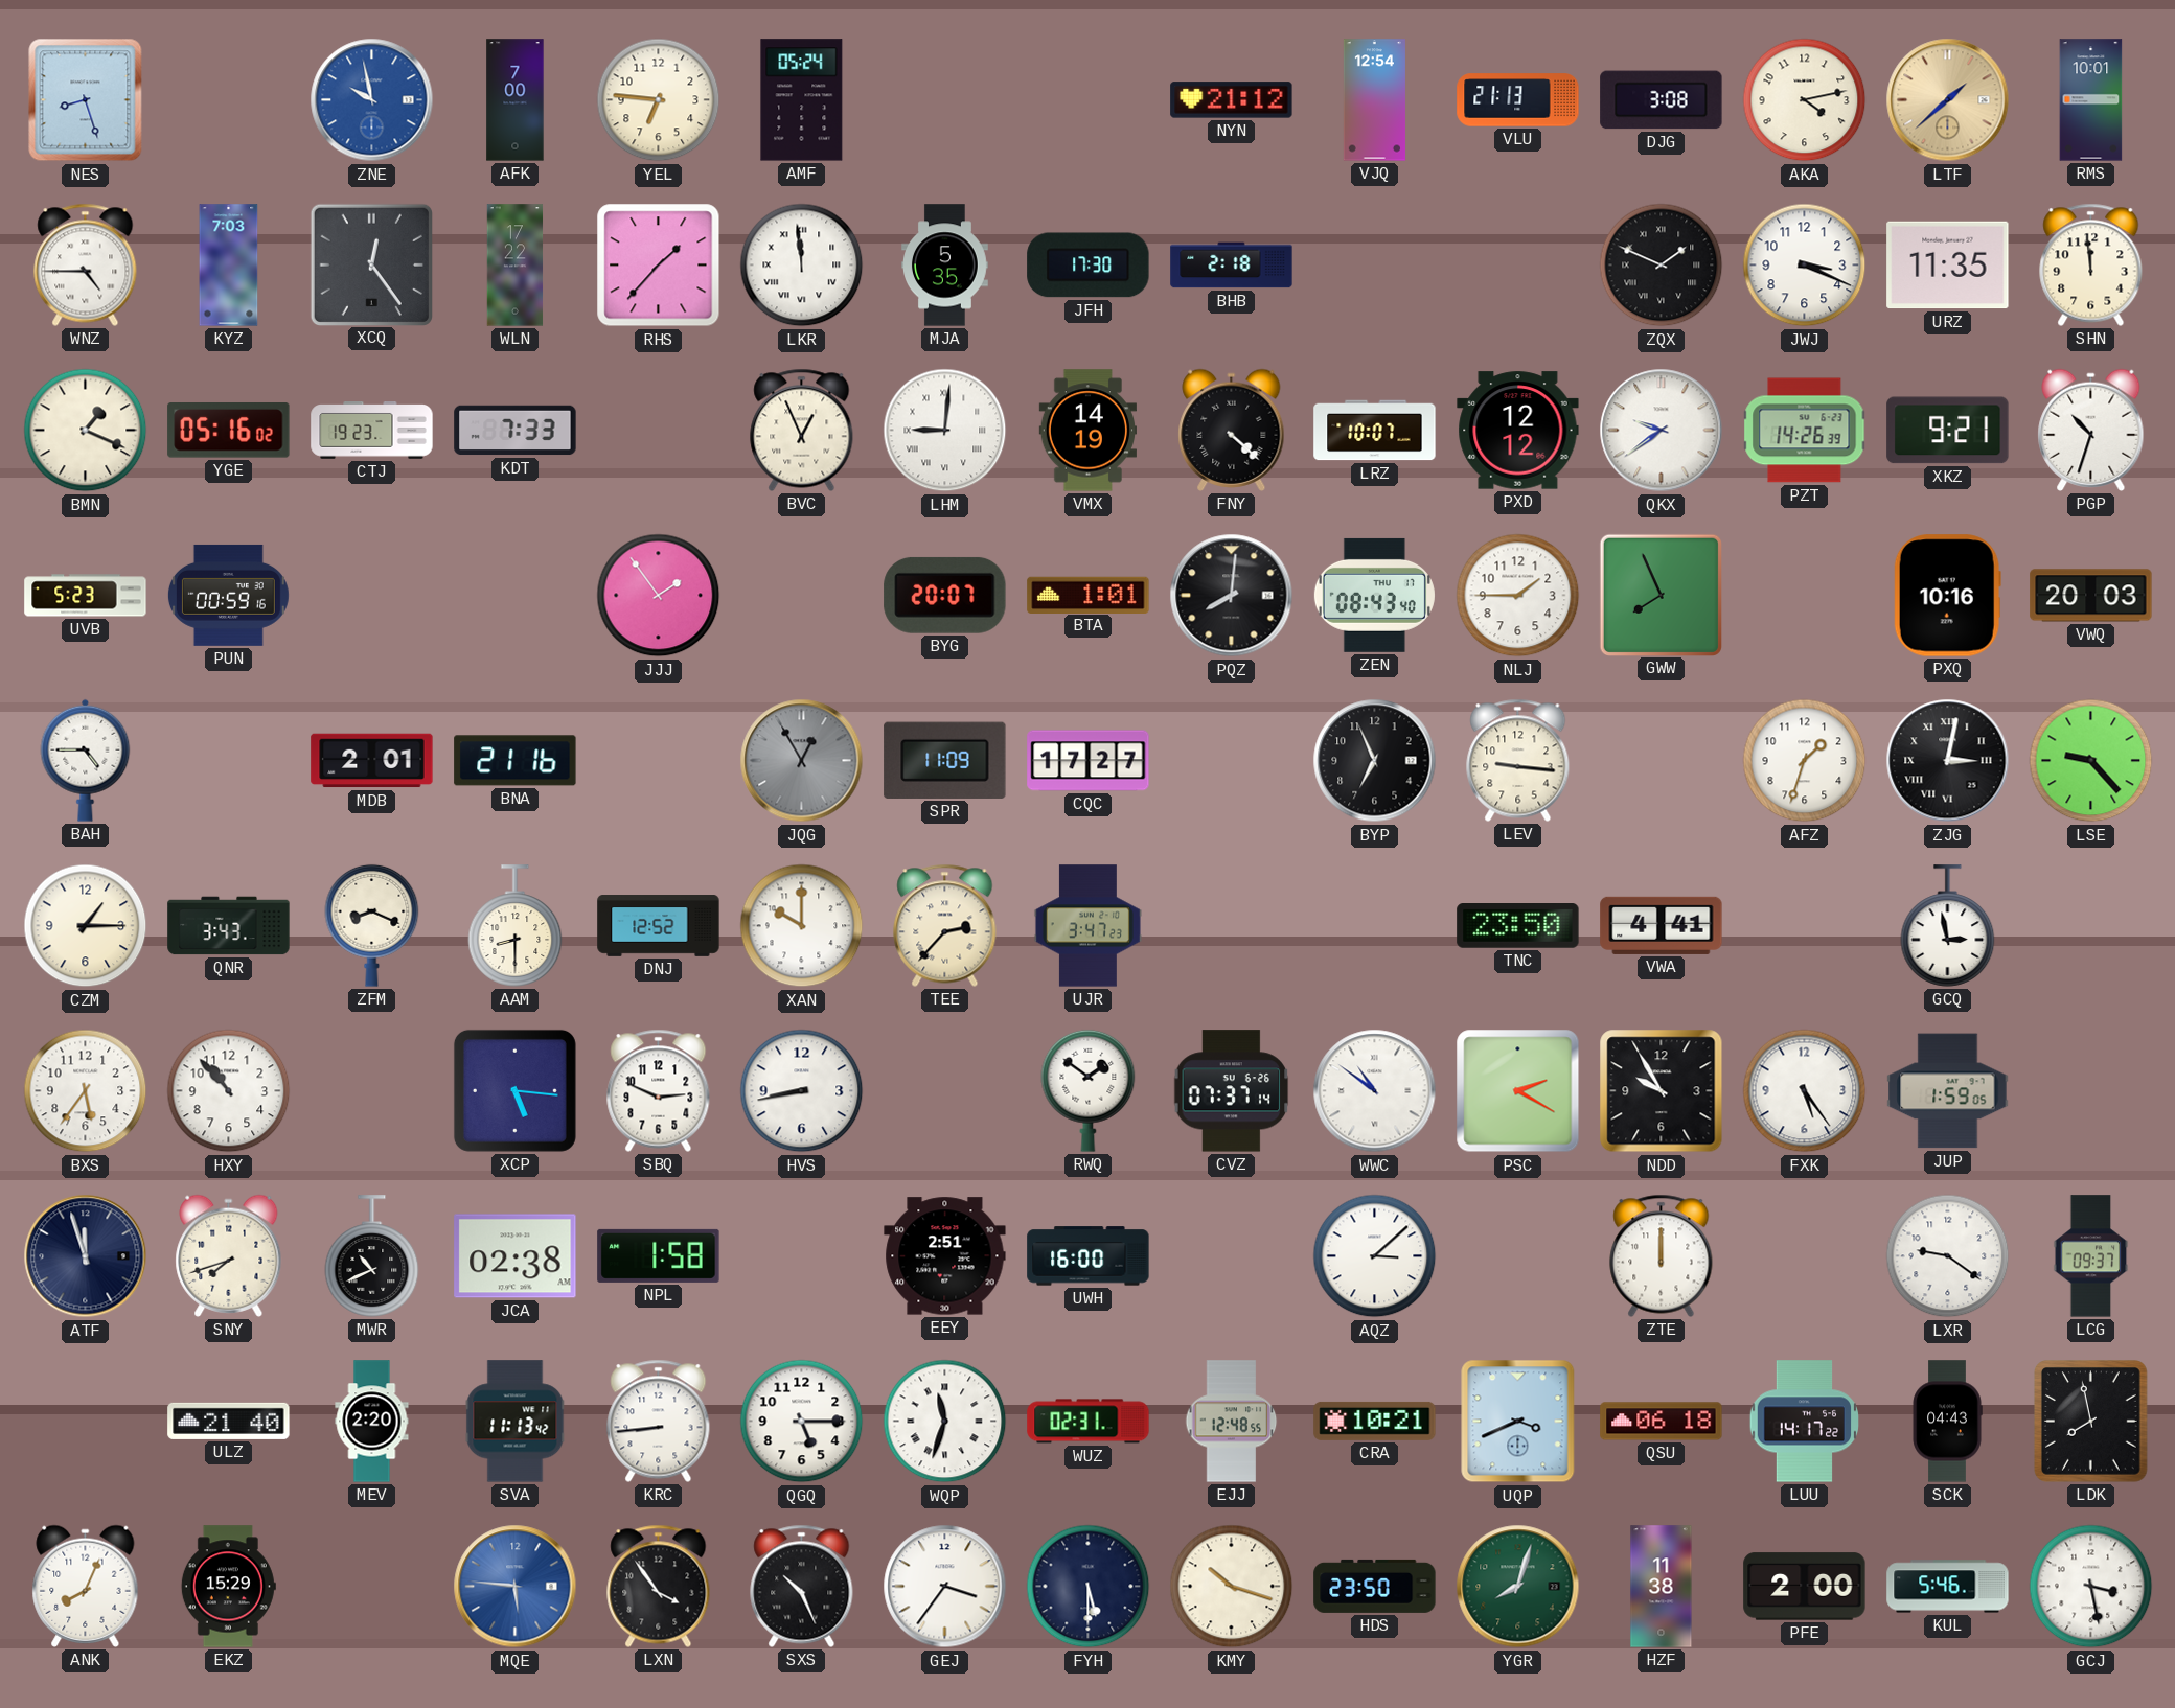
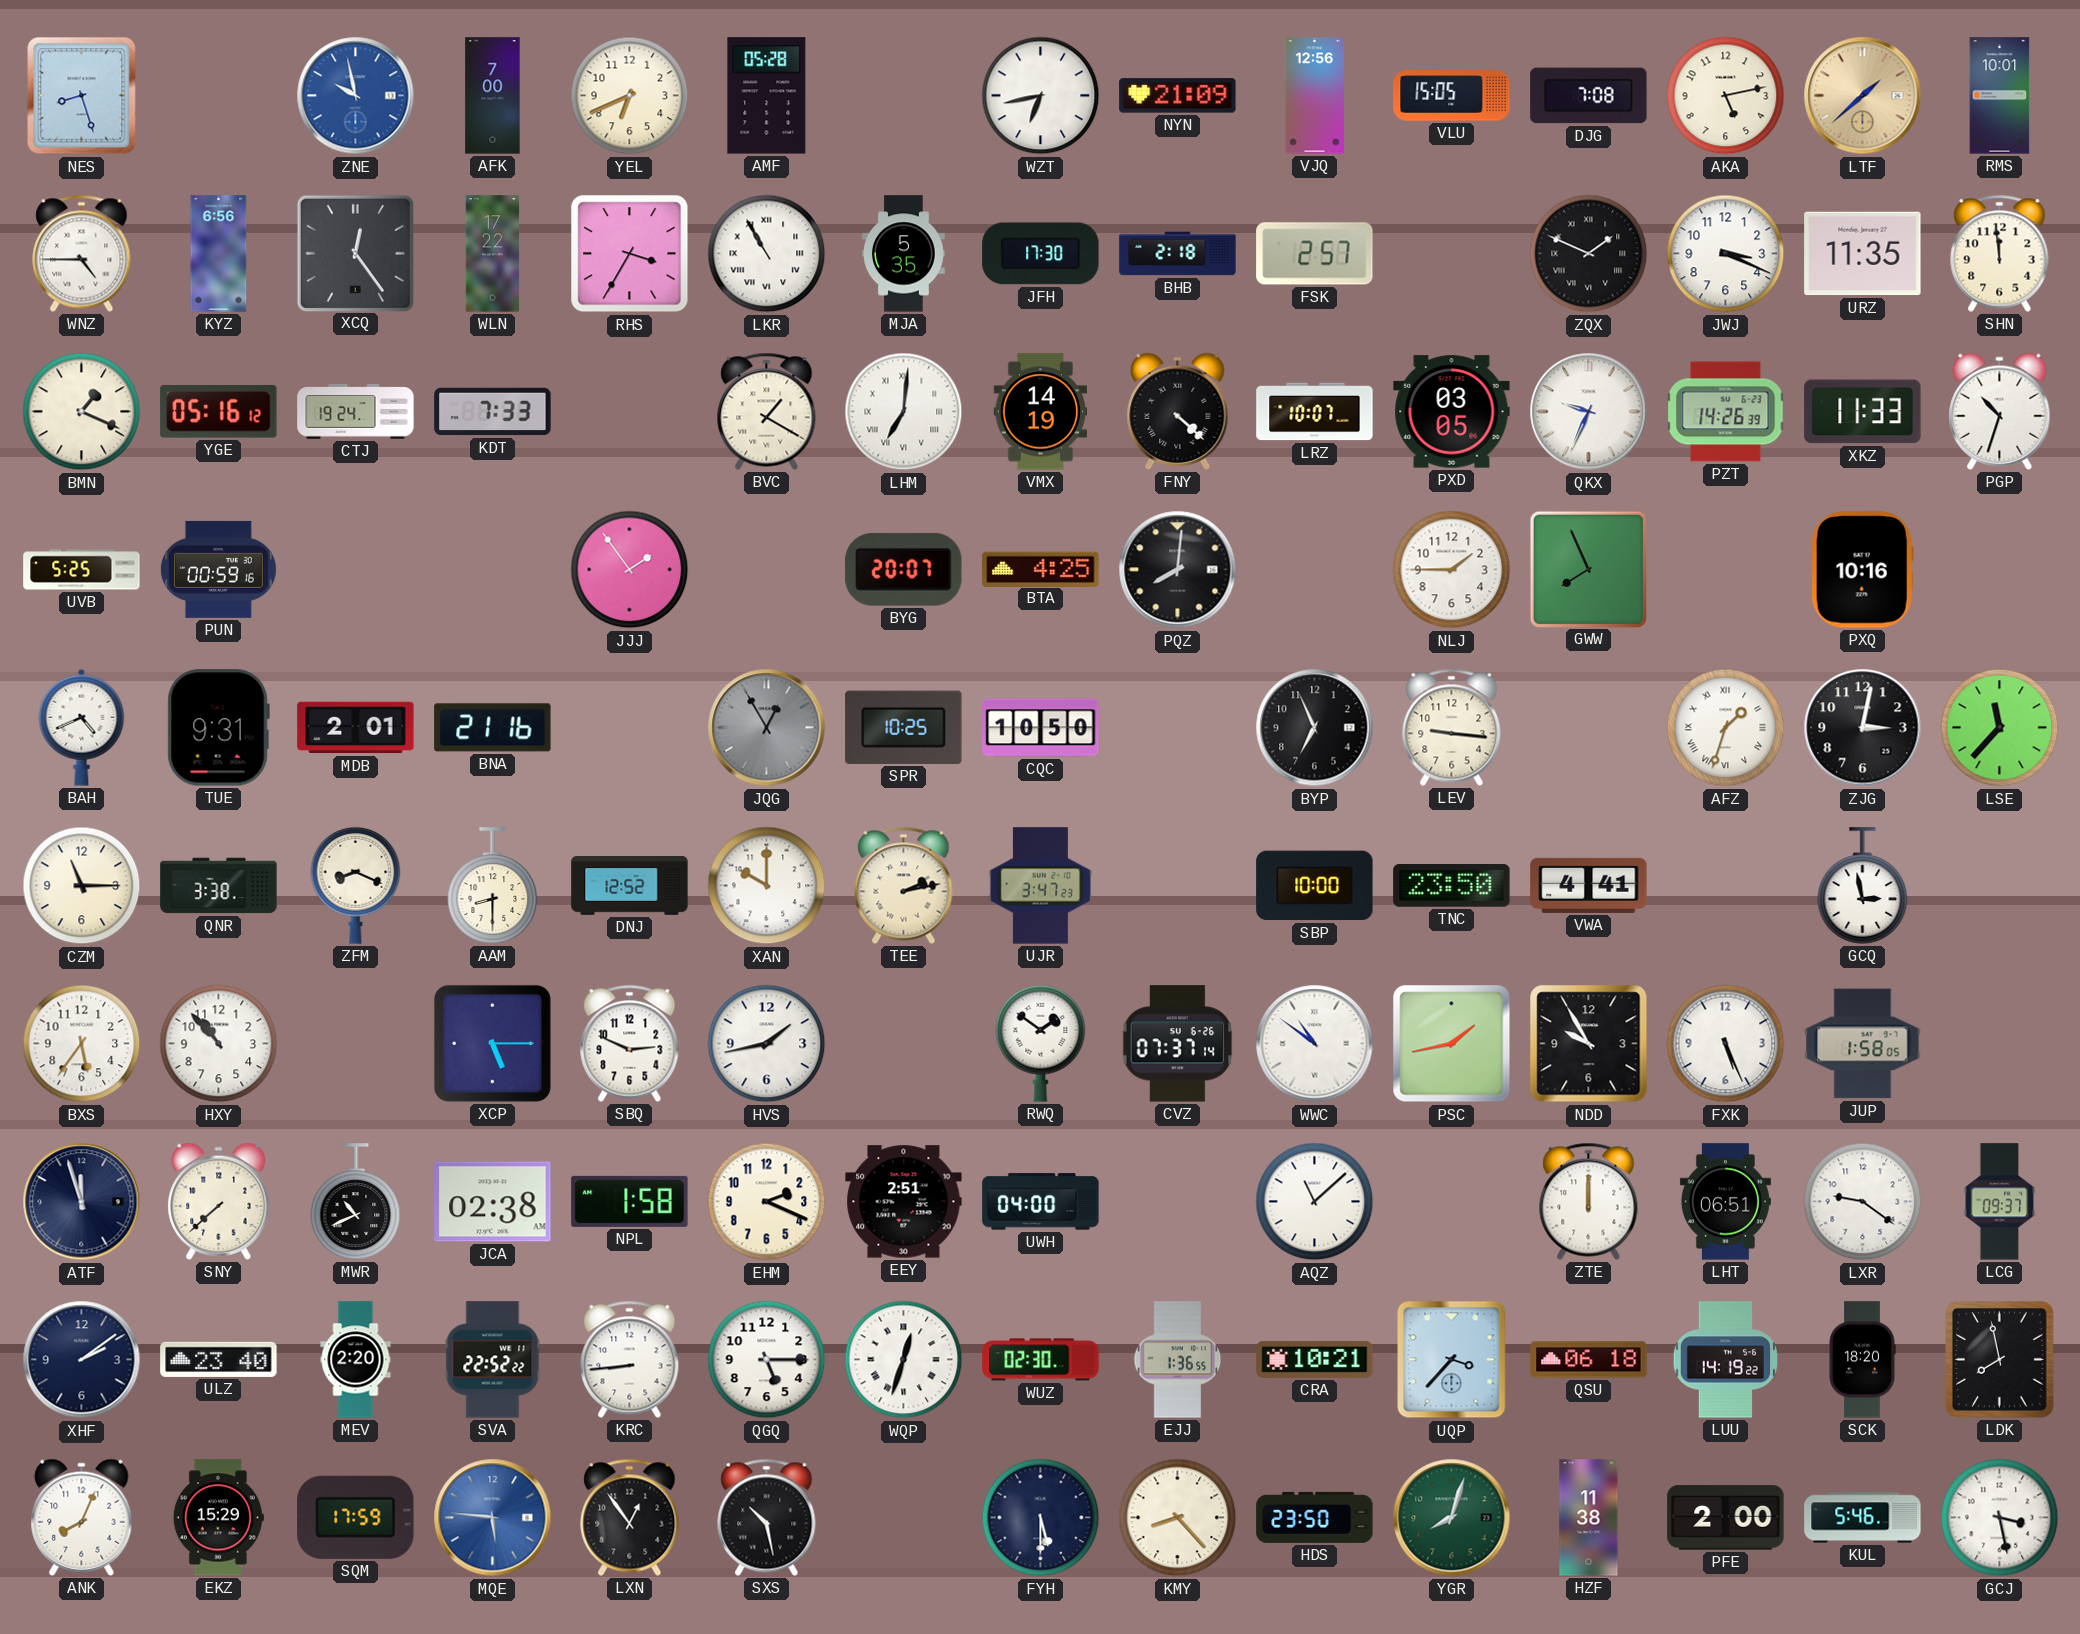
YEL: 6:46 -> 6:41
AMF: 05:24 -> 05:28
WZT: none -> 6:43
NYN: 21:12 -> 21:09
VJQ: 12:54 -> 12:56
VLU: 21:13 -> 15:05
DJG: 3:08 -> 7:08
AKA: 4:13 -> 5:13
KYZ: 7:03 -> 6:56
RHS: 1:37 -> 3:35
LKR: 11:59 -> 10:55
FSK: none -> 2:57
YGE: 05:16:02 -> 05:16:12
CTJ: 19:23 -> 19:24
BVC: 12:56 -> 1:20
LHM: 9:01 -> 7:01
PXD: 12:12 -> 03:05
QKX: 9:39 -> 9:34
XKZ: 9:21 -> 11:33
UVB: 5:23 -> 5:25
BTA: 1:01 -> 4:25
ZEN: 08:43 -> none
VWQ: 20:03 -> none
BAH: 4:45 -> 4:41
TUE: none -> 9:31
SPR: 11:09 -> 10:25
CQC: 17:27 -> 10:50
AFZ numerals: Arabic -> Roman
ZJG numerals: Roman -> Arabic
LSE: 9:23 -> 11:37
CZM: 1:15 -> 11:15
QNR: 3:43 -> 3:38
TEE: 2:37 -> 2:13
SBP: none -> 10:00
XCP: 5:16 -> 5:15
HVS: 8:43 -> 1:43
PSC: 2:20 -> 1:43
FXK: 5:24 -> 5:26
JUP: 1:59 -> 1:58
SNY: 7:42 -> 7:38
EHM: none -> 2:19
UWH: 16:00 -> 04:00
AQZ: 3:08 -> 11:08
LHT: none -> 06:51
XHF: none -> 2:09
ULZ: 21:40 -> 23:40
SVA: 11:13 -> 22:52
WQP: 11:33 -> 12:33
WUZ: 02:31 -> 02:30
EJJ: 12:48 -> 1:36
UQP: 3:41 -> 3:37
LUU: 14:17 -> 14:19
SCK: 04:43 -> 18:20
SQM: none -> 17:59
LXN: 3:54 -> 12:54
SXS: 10:26 -> 10:28
GEJ: 3:36 -> none
KMY: 10:18 -> 8:23
